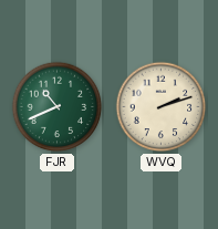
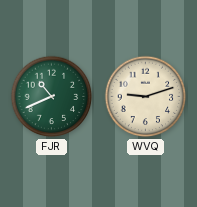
WVQ: 2:12 -> 9:12
